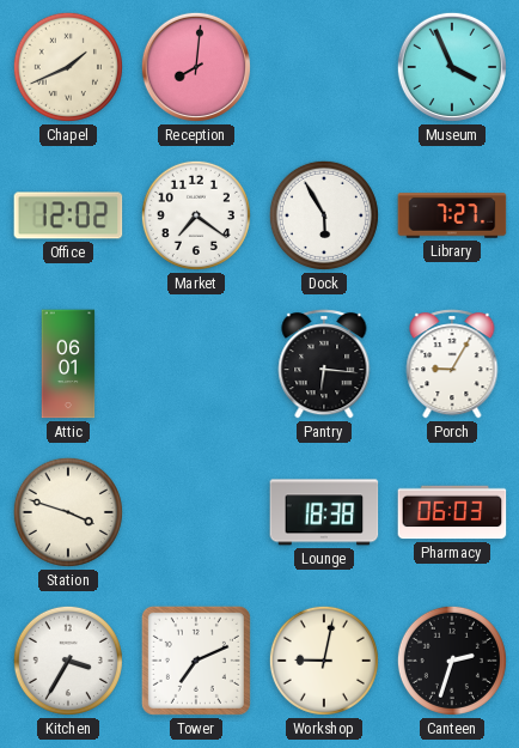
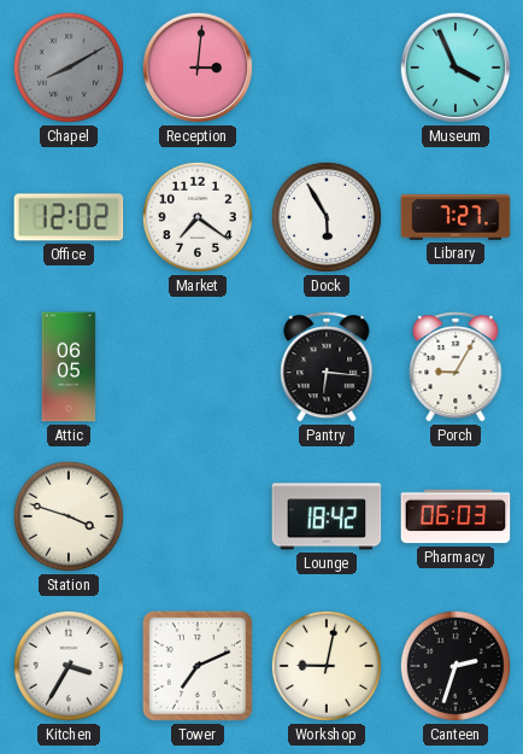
Chapel: 1:41 -> 8:10
Chapel dial: cream -> grey
Reception: 8:01 -> 3:01
Attic: 06:01 -> 06:05
Lounge: 18:38 -> 18:42
